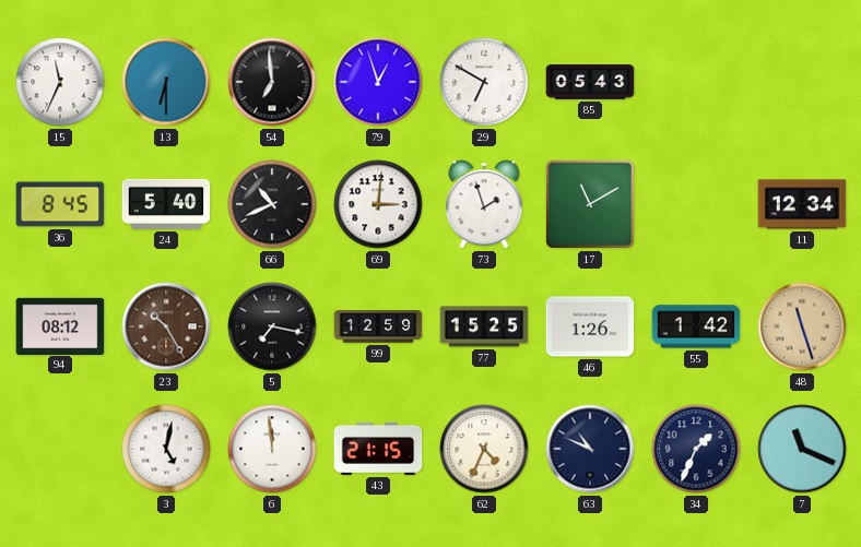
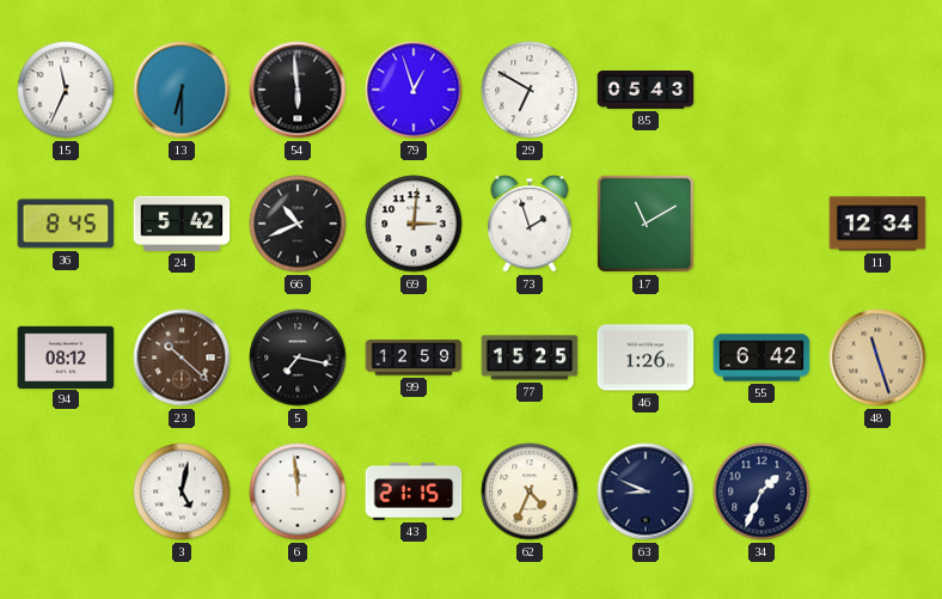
54: 6:59 -> 5:59
24: 5:40 -> 5:42
23: 10:25 -> 10:22
55: 1:42 -> 6:42
63: 10:49 -> 8:49
7: 11:19 -> none
